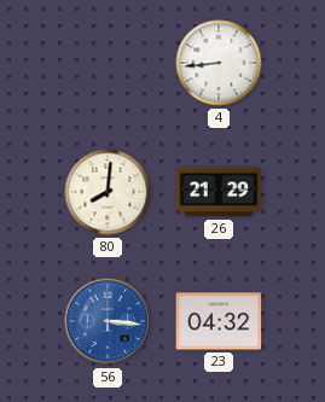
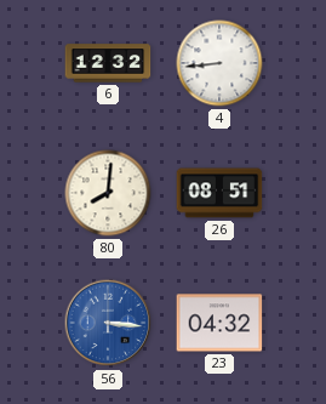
6: none -> 12:32
26: 21:29 -> 08:51
